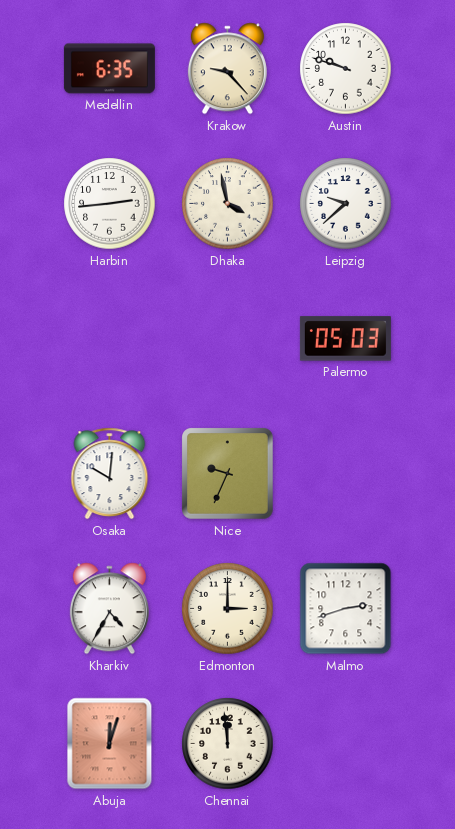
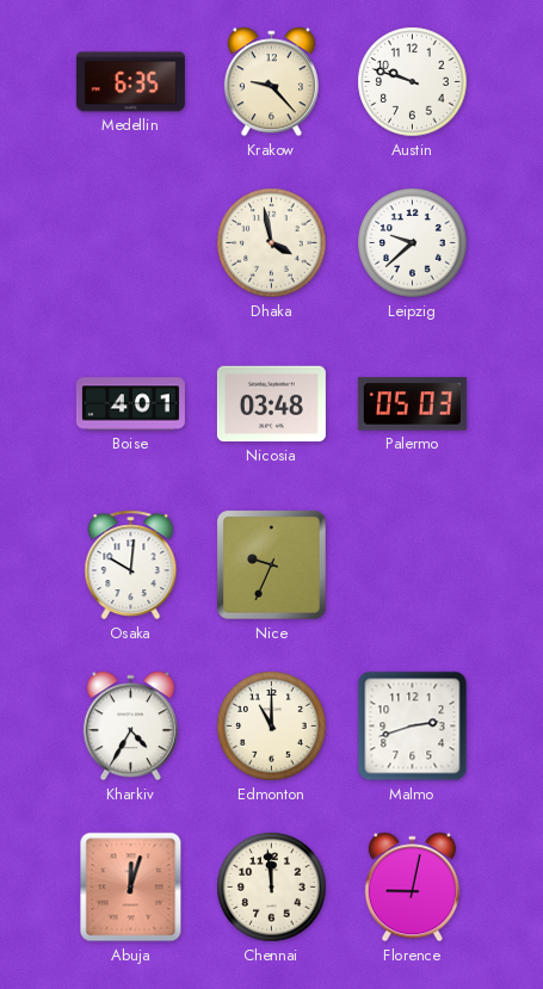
Harbin: 2:44 -> none
Boise: none -> 4:01
Nicosia: none -> 03:48
Edmonton: 3:00 -> 11:00
Florence: none -> 9:02
